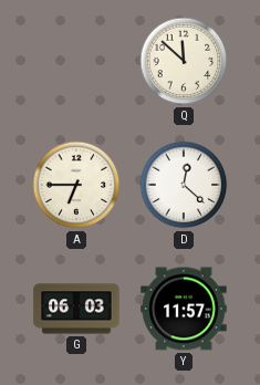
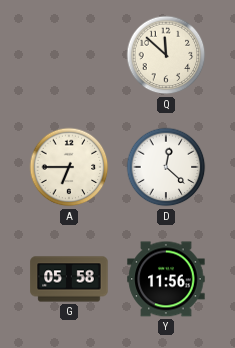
G: 06:03 -> 05:58
Y: 11:57 -> 11:56
